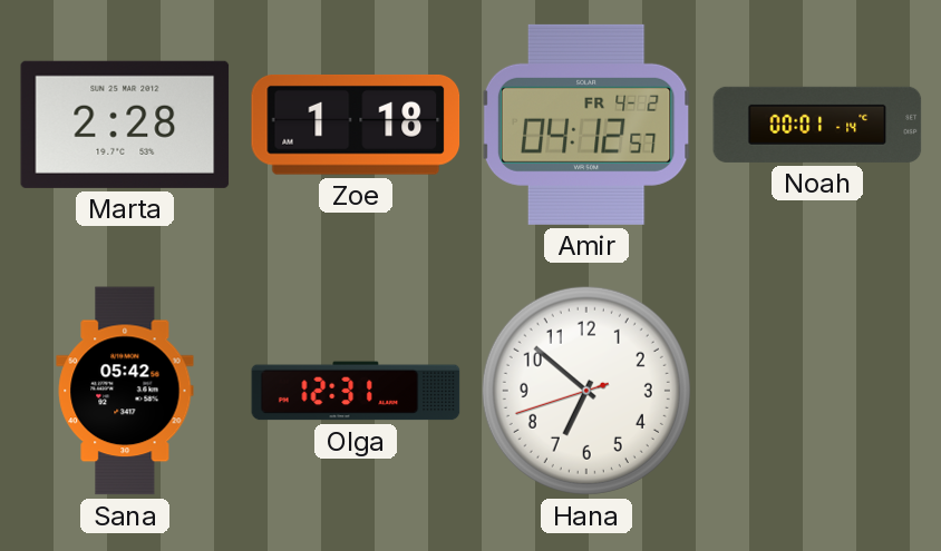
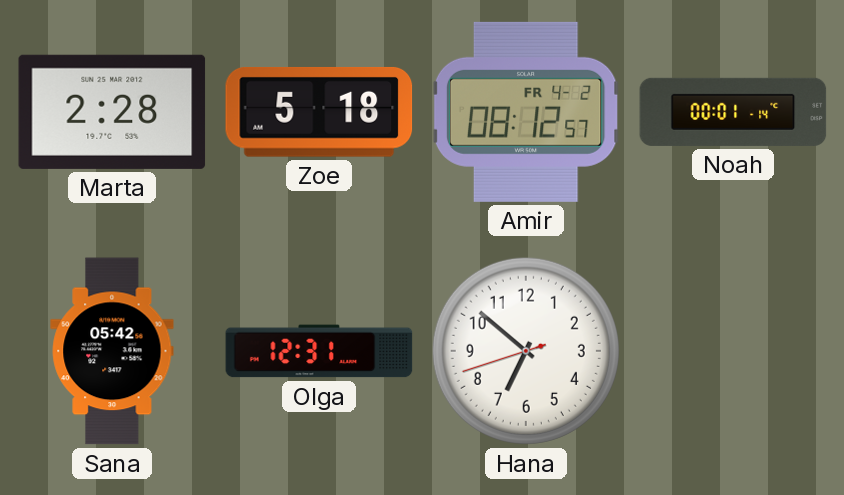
Zoe: 1:18 -> 5:18
Amir: 04:12 -> 08:12
